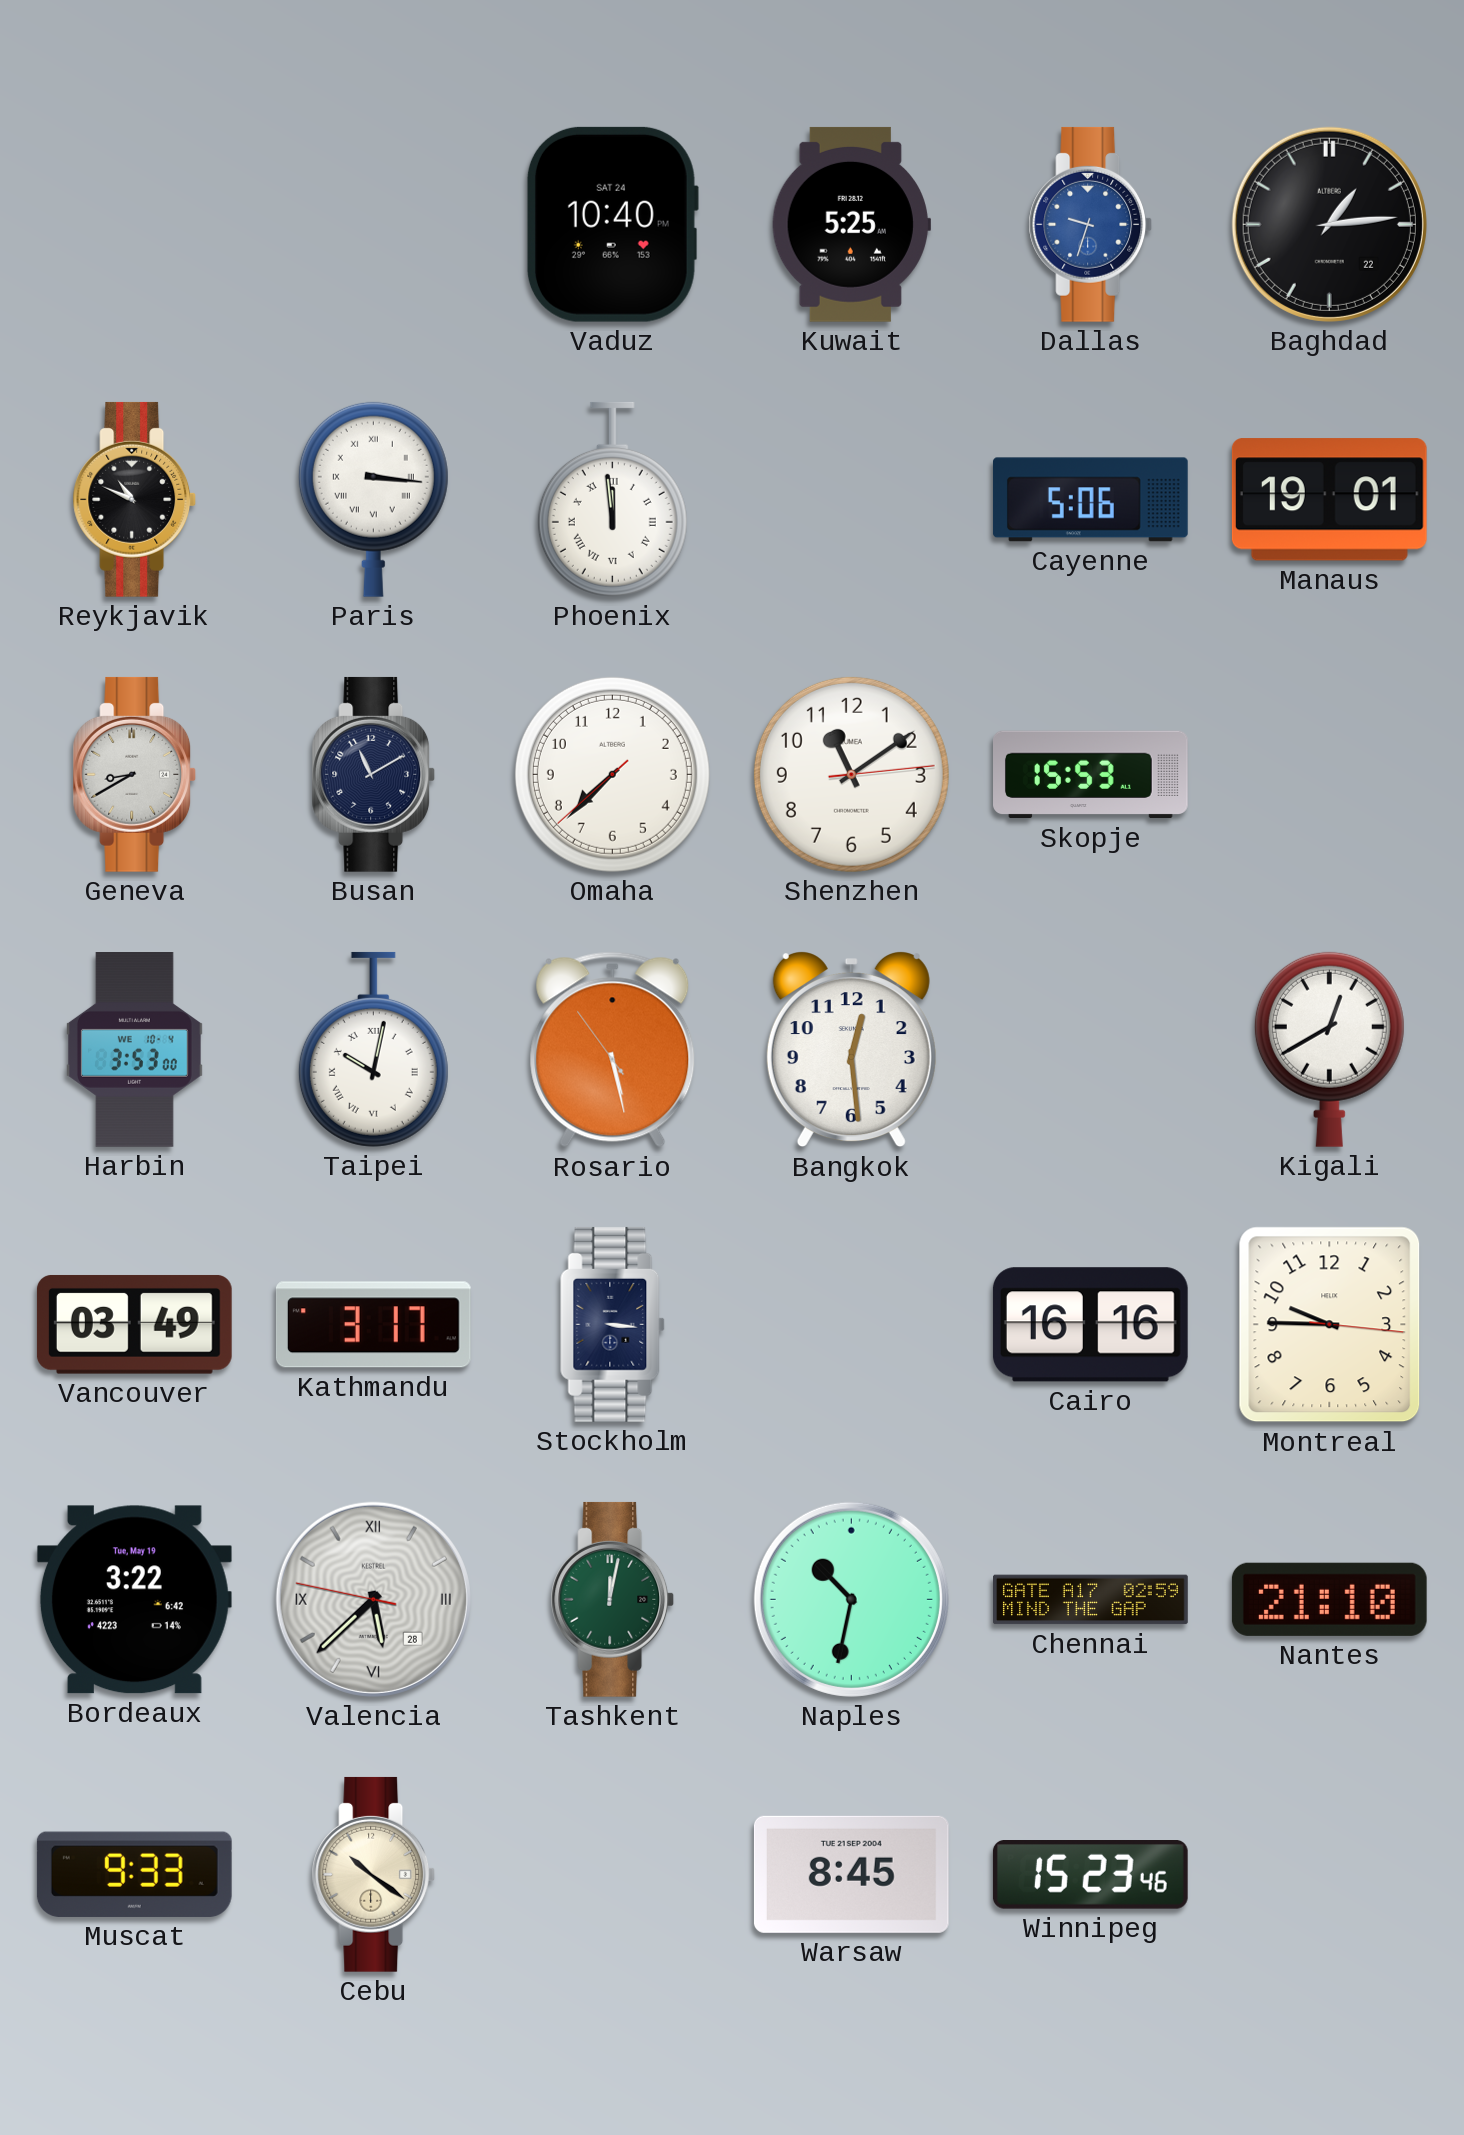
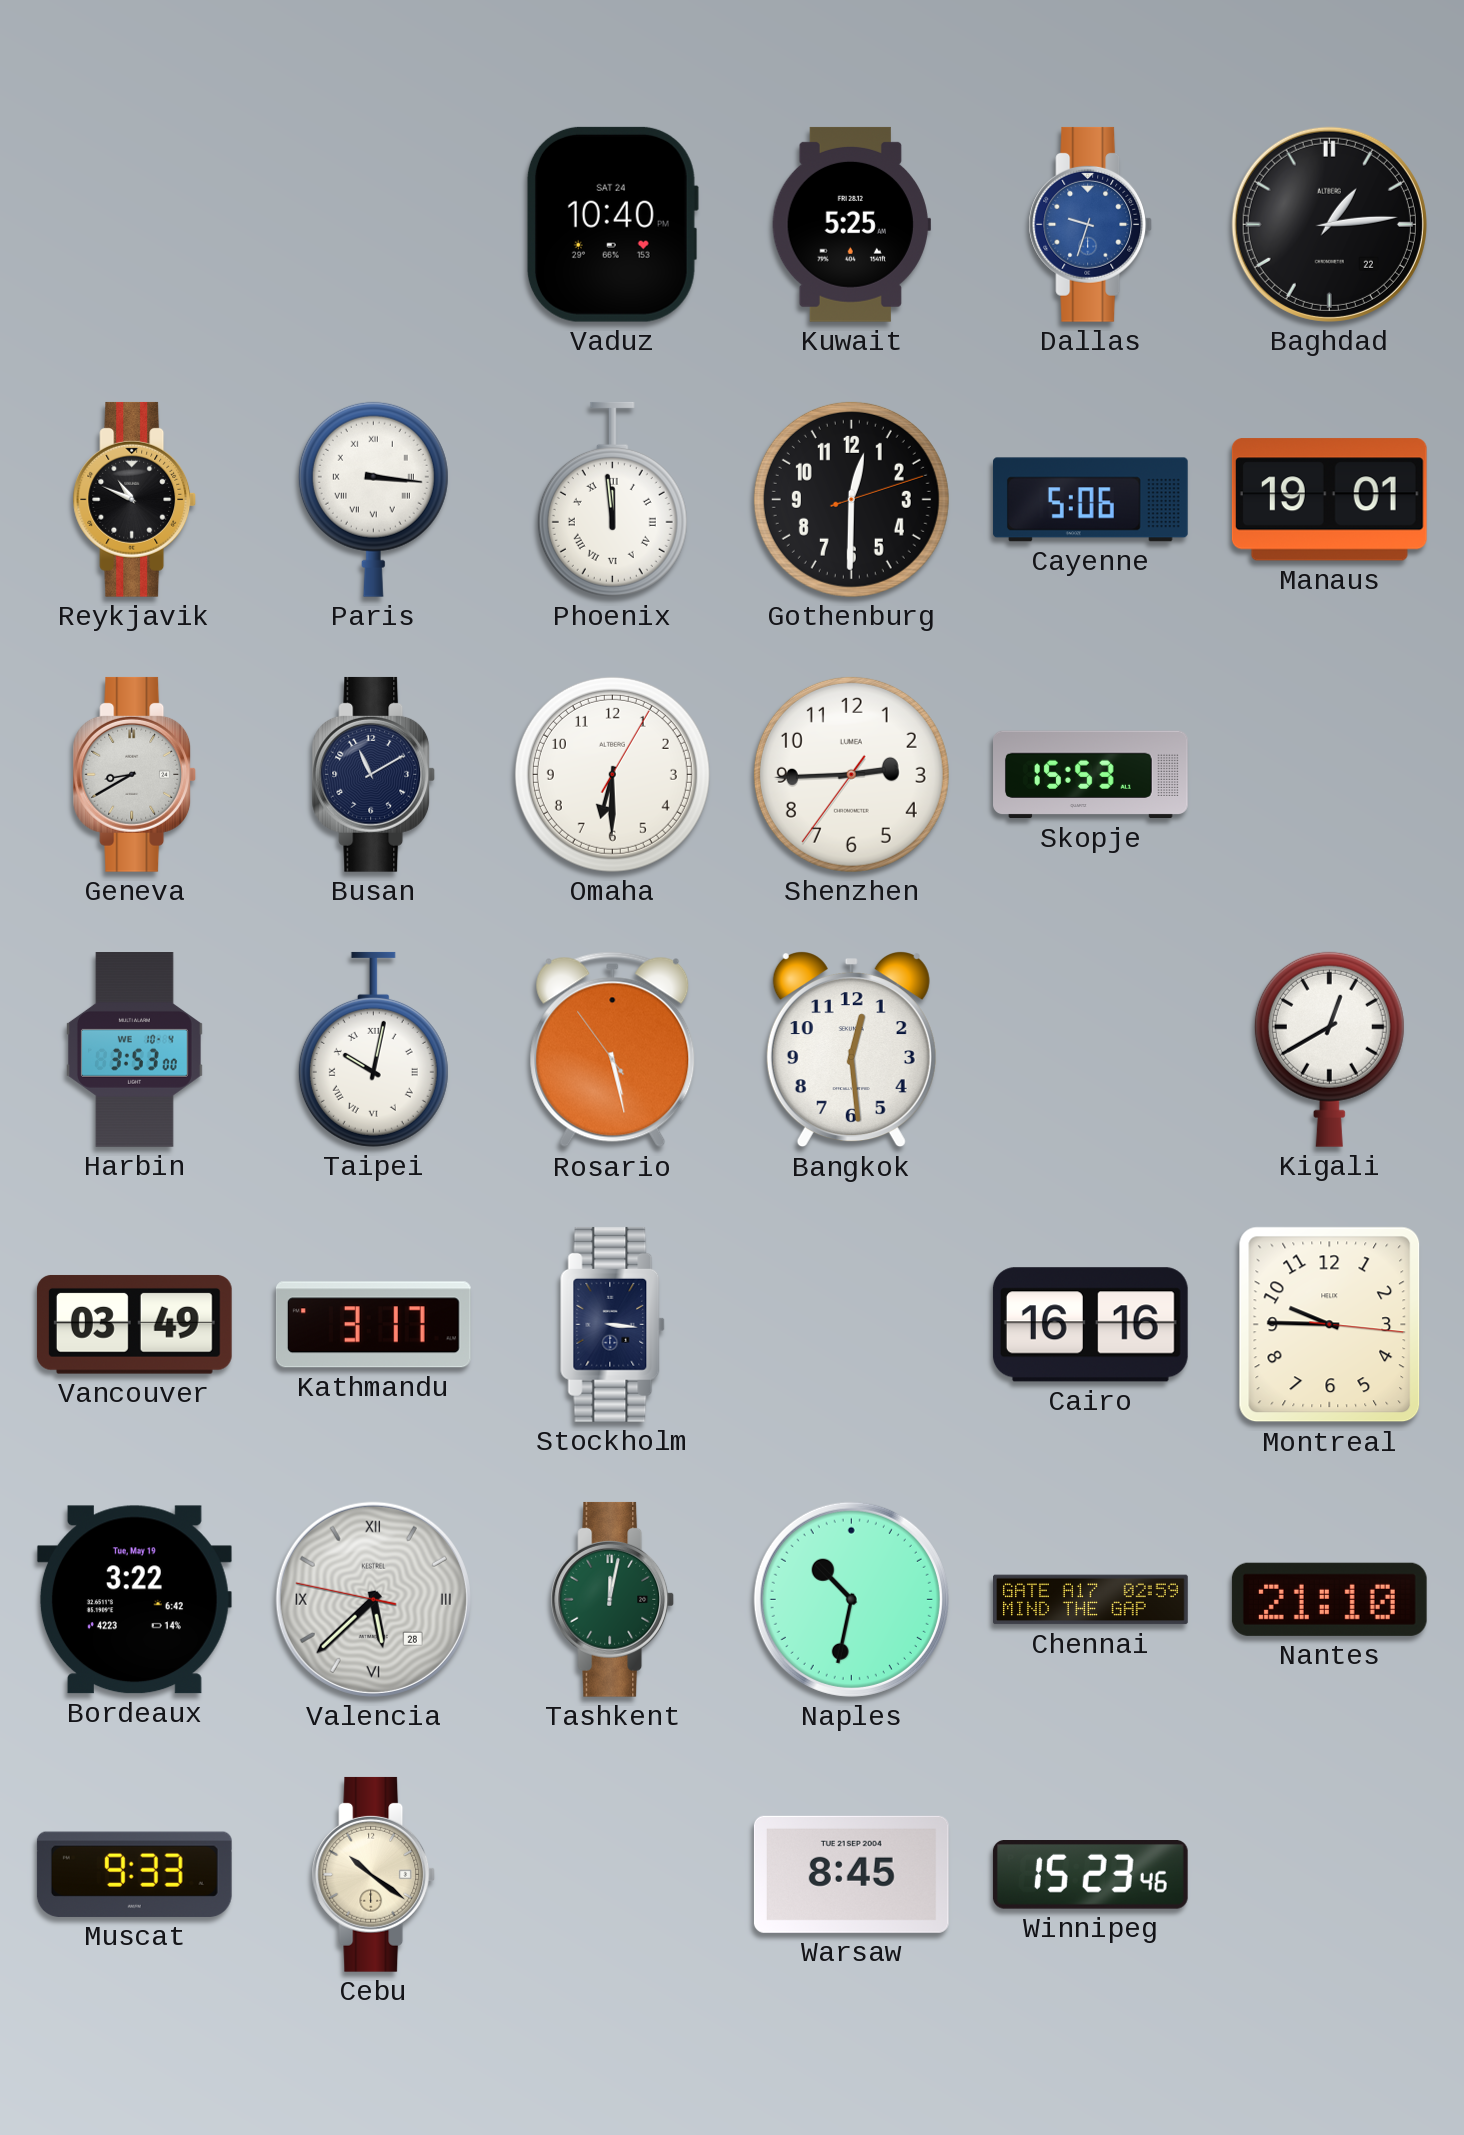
Gothenburg: none -> 12:30
Omaha: 7:37 -> 6:30
Shenzhen: 11:09 -> 2:44
